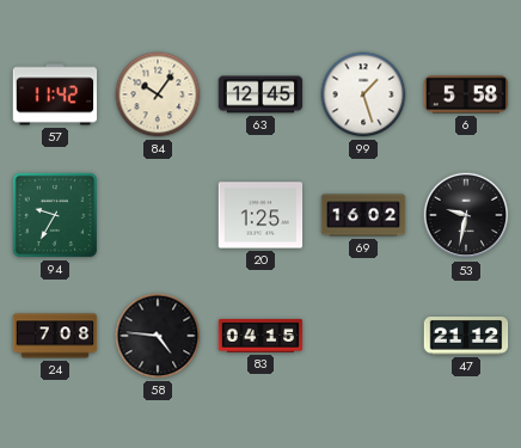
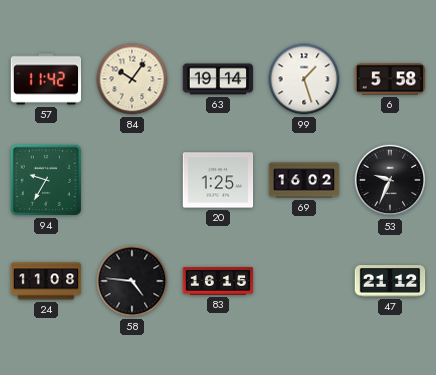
63: 12:45 -> 19:14
53: 9:32 -> 9:34
24: 7:08 -> 11:08
83: 04:15 -> 16:15
